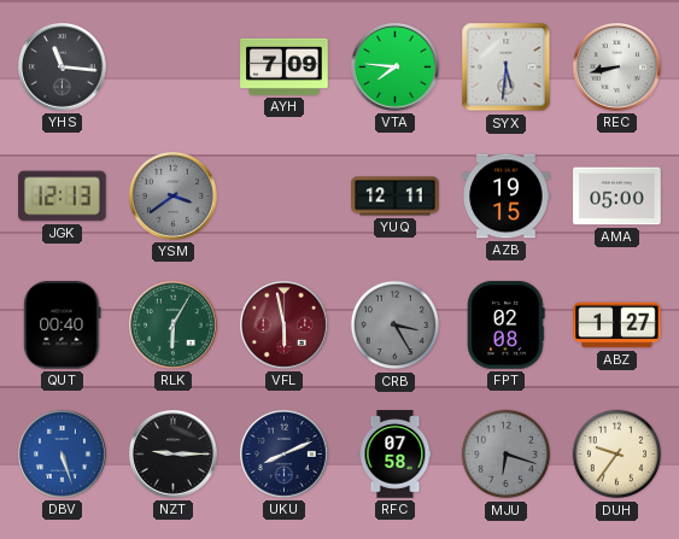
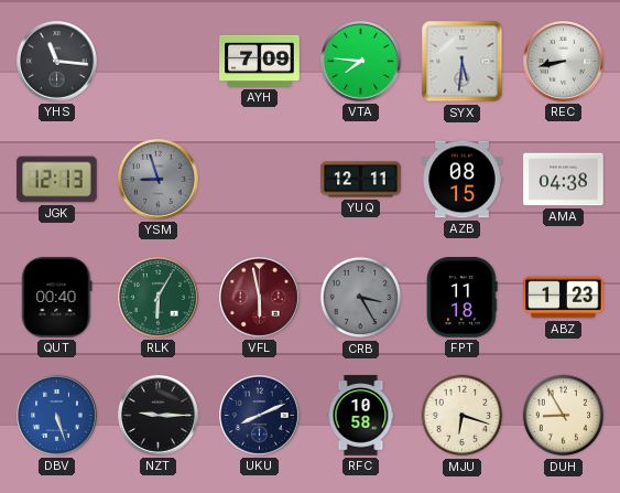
YSM: 3:39 -> 8:57
AZB: 19:15 -> 08:15
AMA: 05:00 -> 04:38
FPT: 02:08 -> 11:18
ABZ: 1:27 -> 1:23
RFC: 07:58 -> 10:58
MJU dial: grey -> cream
DUH: 9:36 -> 8:55
